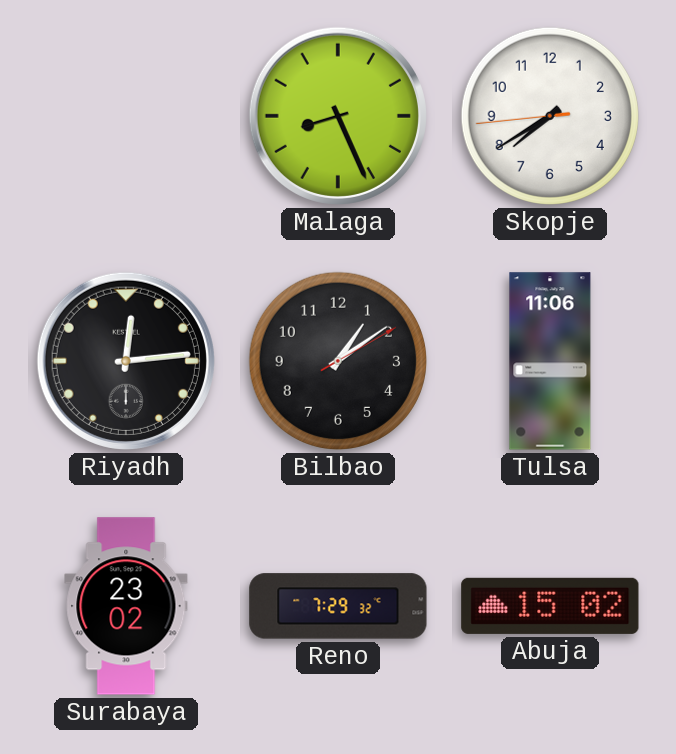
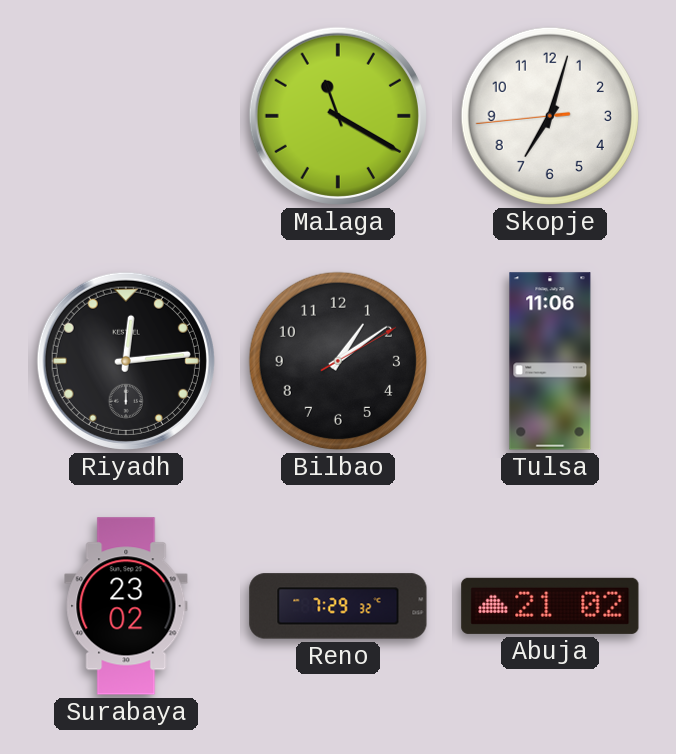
Malaga: 8:26 -> 11:20
Skopje: 7:39 -> 7:02
Abuja: 15:02 -> 21:02
